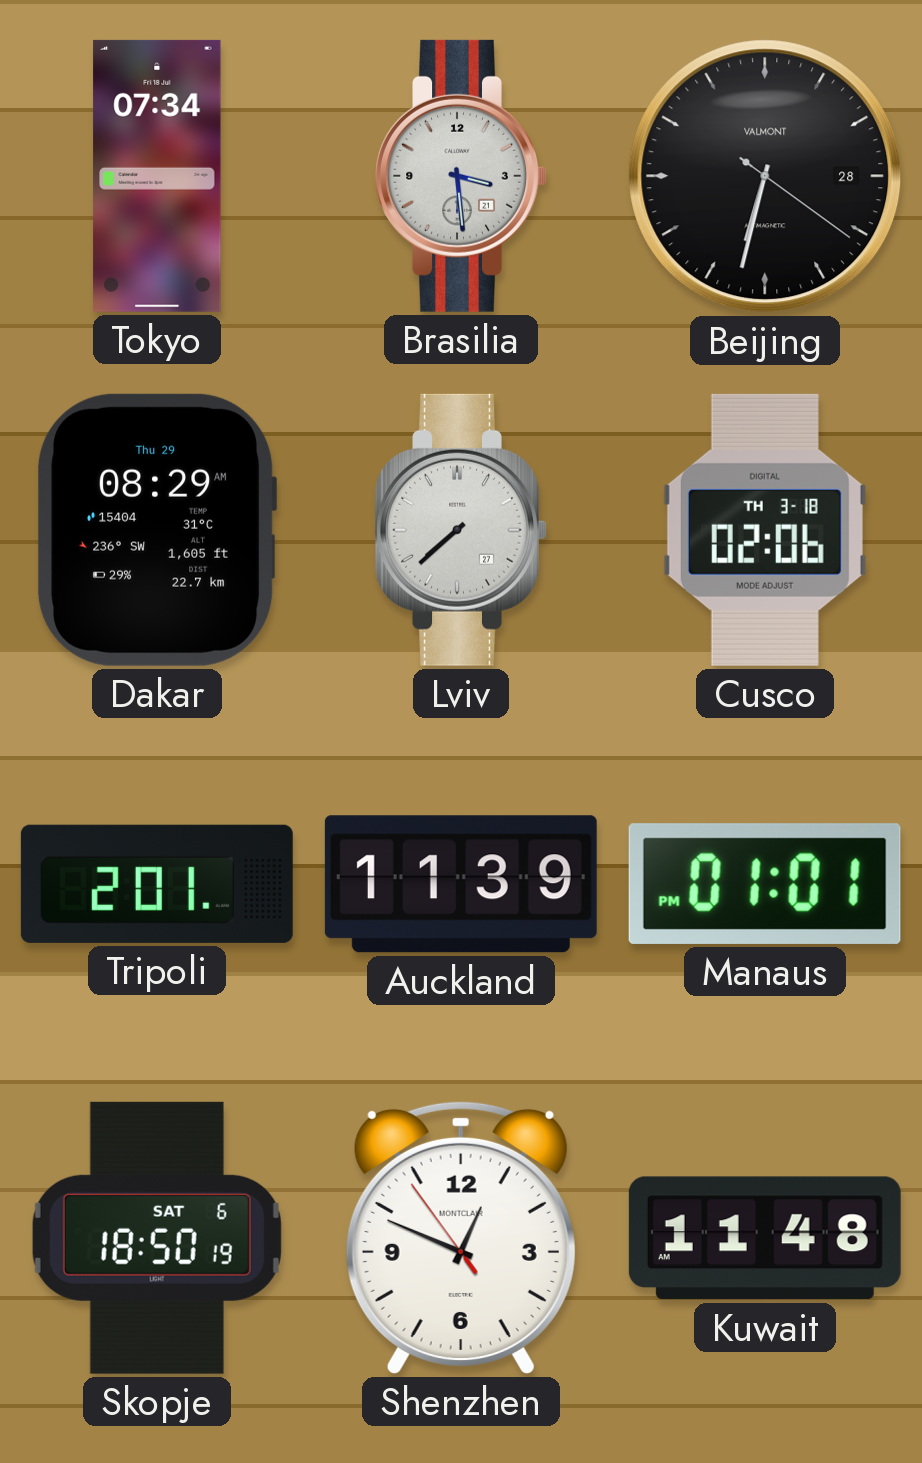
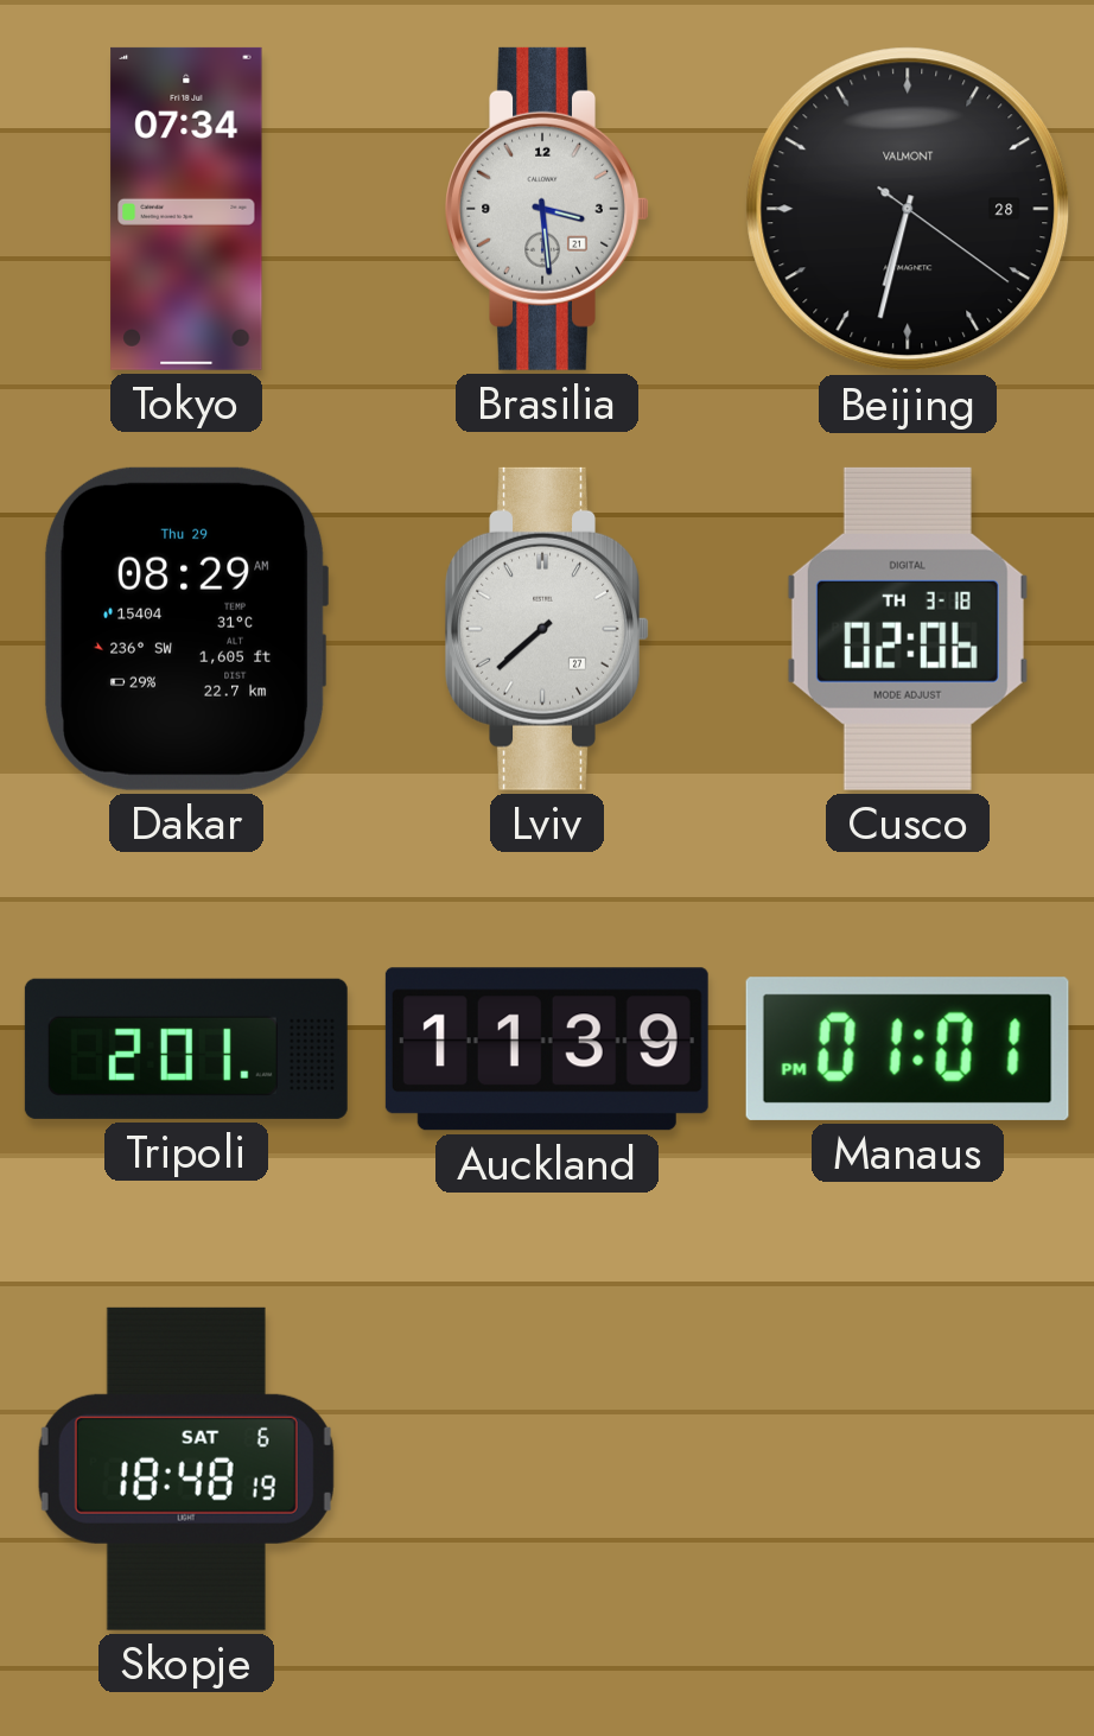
Skopje: 18:50 -> 18:48
Shenzhen: 12:48 -> none
Kuwait: 11:48 -> none
